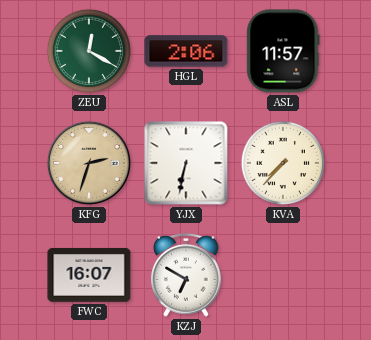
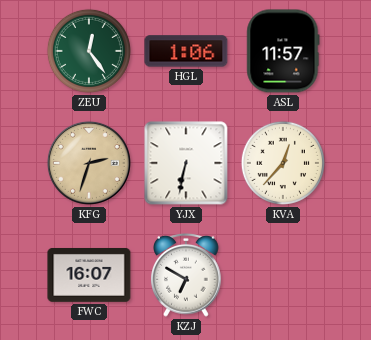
ZEU: 12:20 -> 12:24
HGL: 2:06 -> 1:06
KVA: 7:37 -> 12:37
